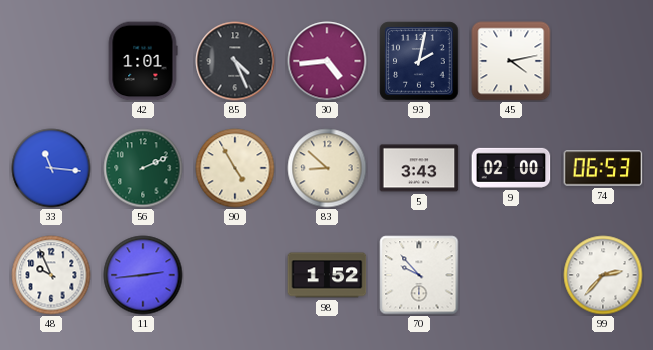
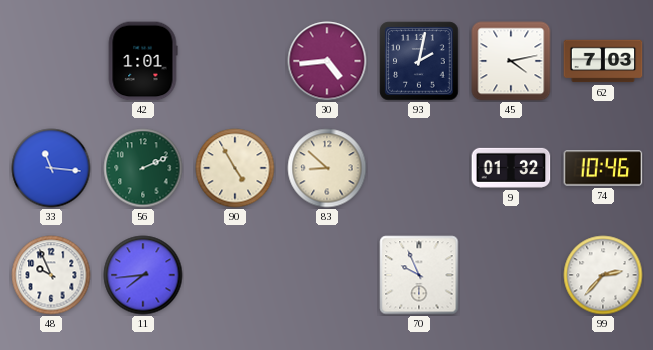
85: 4:26 -> none
62: none -> 7:03
5: 3:43 -> none
9: 02:00 -> 01:32
74: 06:53 -> 10:46
11: 2:44 -> 7:44
98: 1:52 -> none
70: 9:53 -> 9:56
